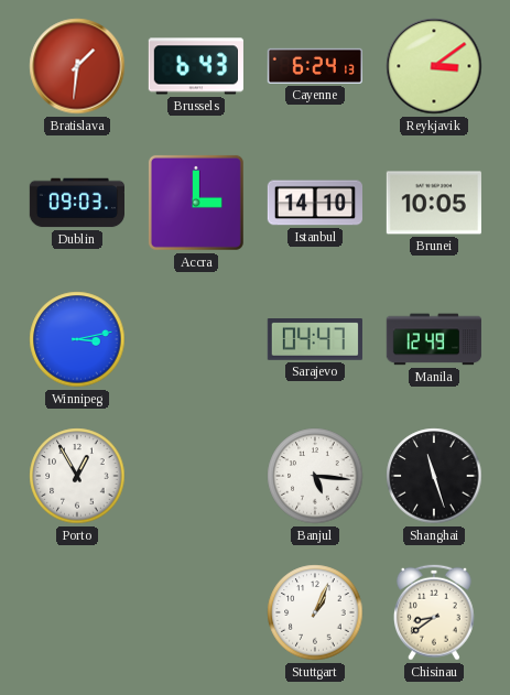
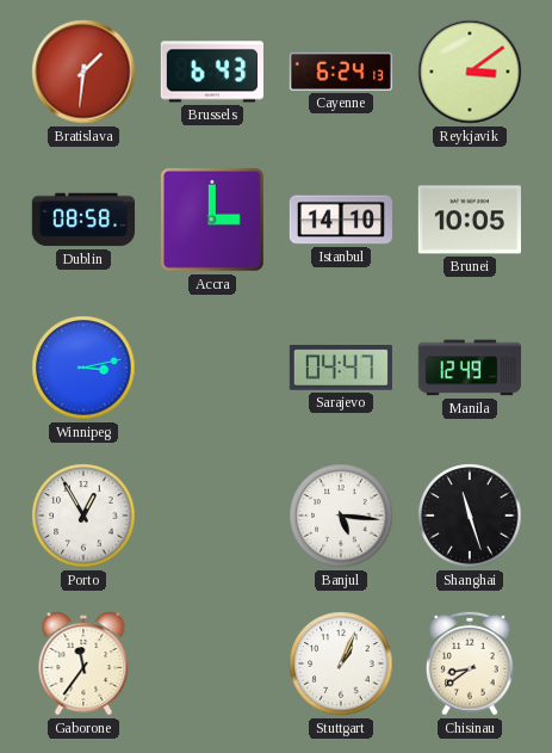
Dublin: 09:03 -> 08:58
Gaborone: none -> 11:36
